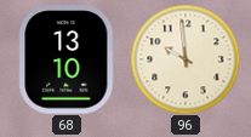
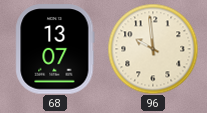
68: 13:10 -> 13:07
